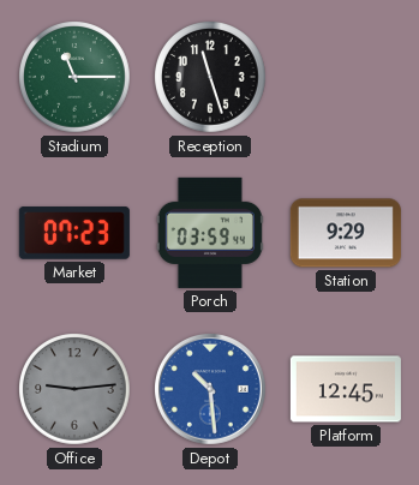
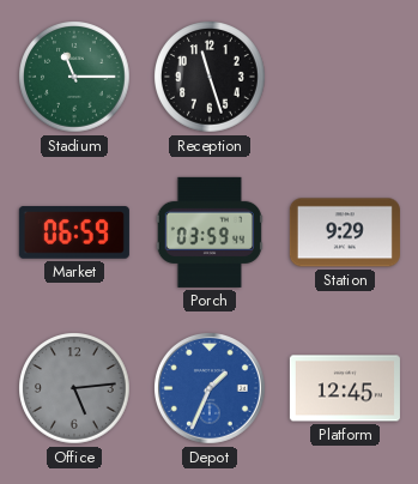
Market: 07:23 -> 06:59
Office: 9:14 -> 5:14
Depot: 10:29 -> 1:34
